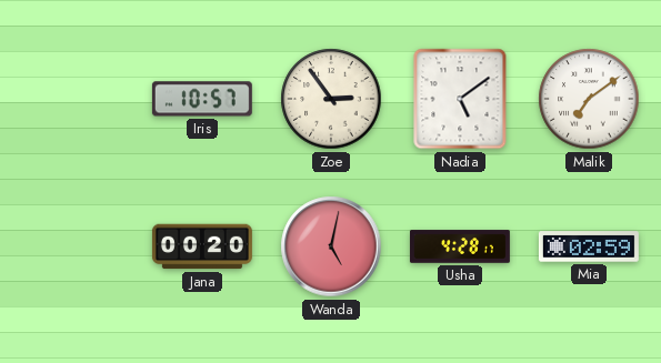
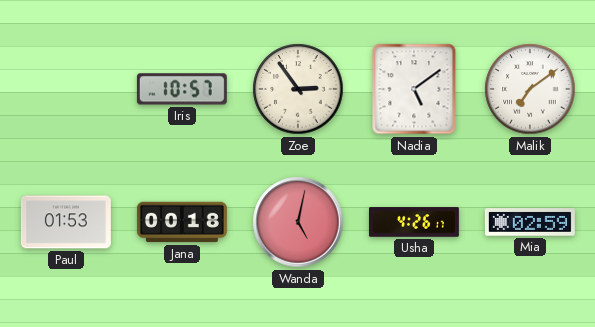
Paul: none -> 01:53
Jana: 00:20 -> 00:18
Usha: 4:28 -> 4:26
